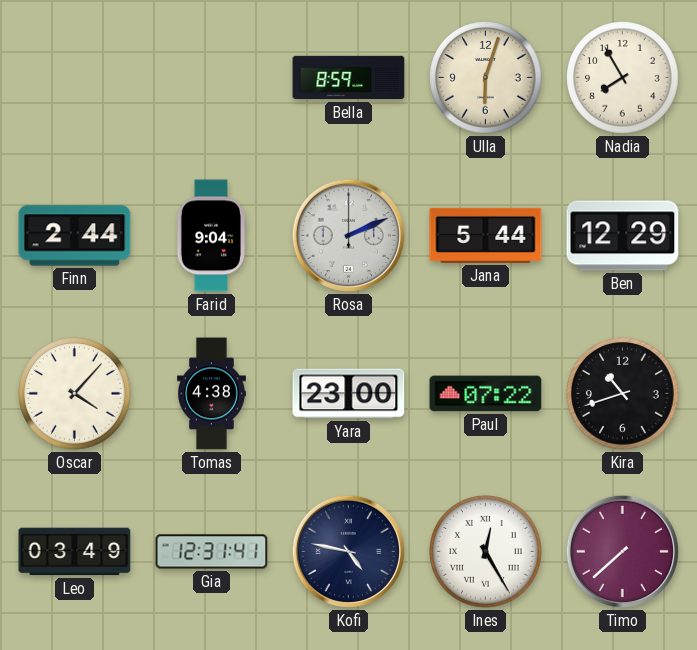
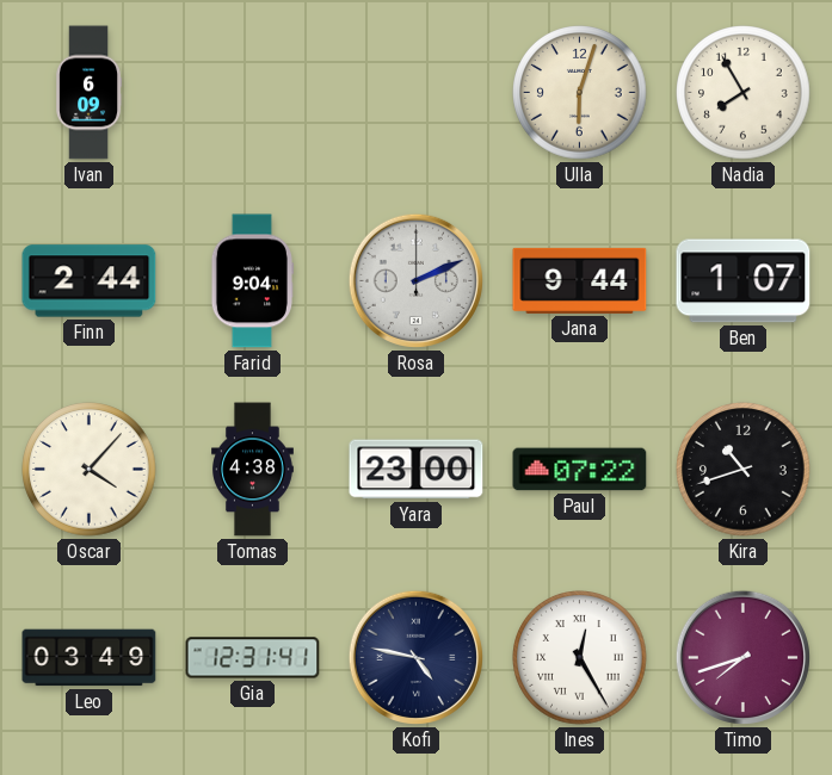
Ivan: none -> 6:09
Bella: 8:59 -> none
Jana: 5:44 -> 9:44
Ben: 12:29 -> 1:07
Timo: 7:38 -> 7:42
